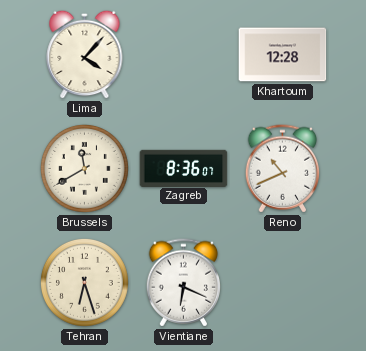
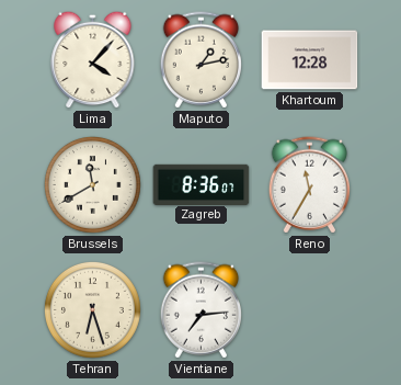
Maputo: none -> 1:13
Reno: 10:41 -> 11:35
Vientiane: 6:19 -> 7:14
